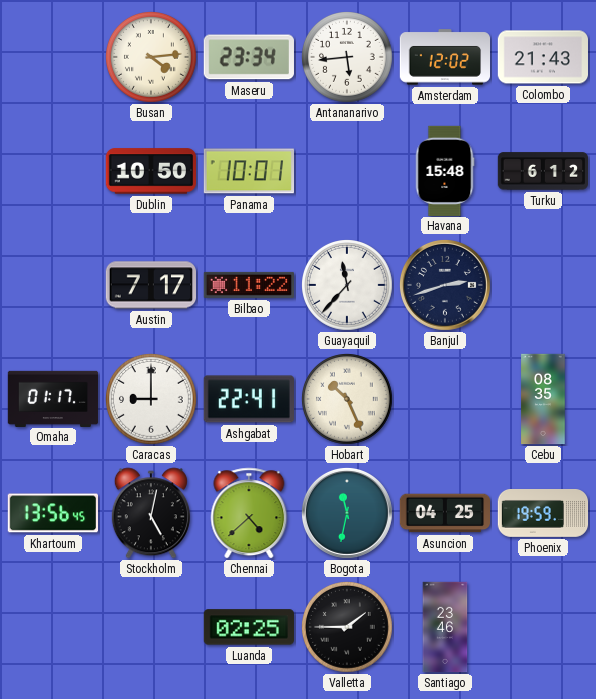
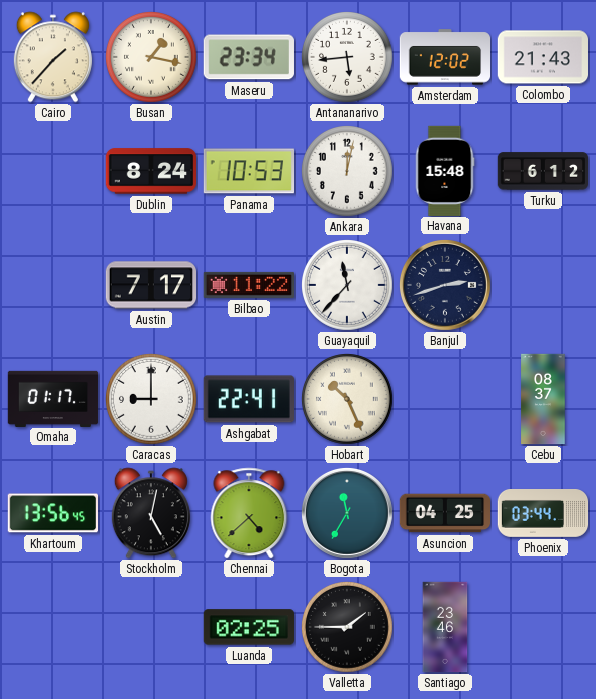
Cairo: none -> 1:37
Busan: 4:14 -> 1:17
Dublin: 10:50 -> 8:24
Panama: 10:01 -> 10:53
Ankara: none -> 12:02
Cebu: 08:35 -> 08:37
Bogota: 11:32 -> 11:35
Phoenix: 19:59 -> 03:44
